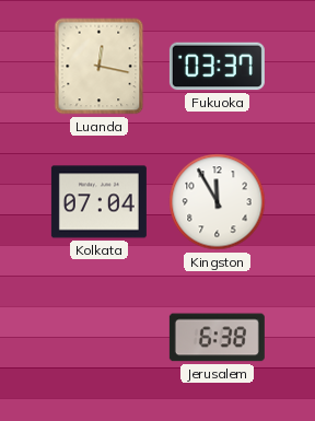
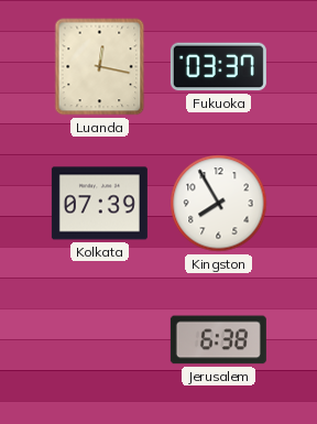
Kolkata: 07:04 -> 07:39
Kingston: 11:55 -> 7:55
